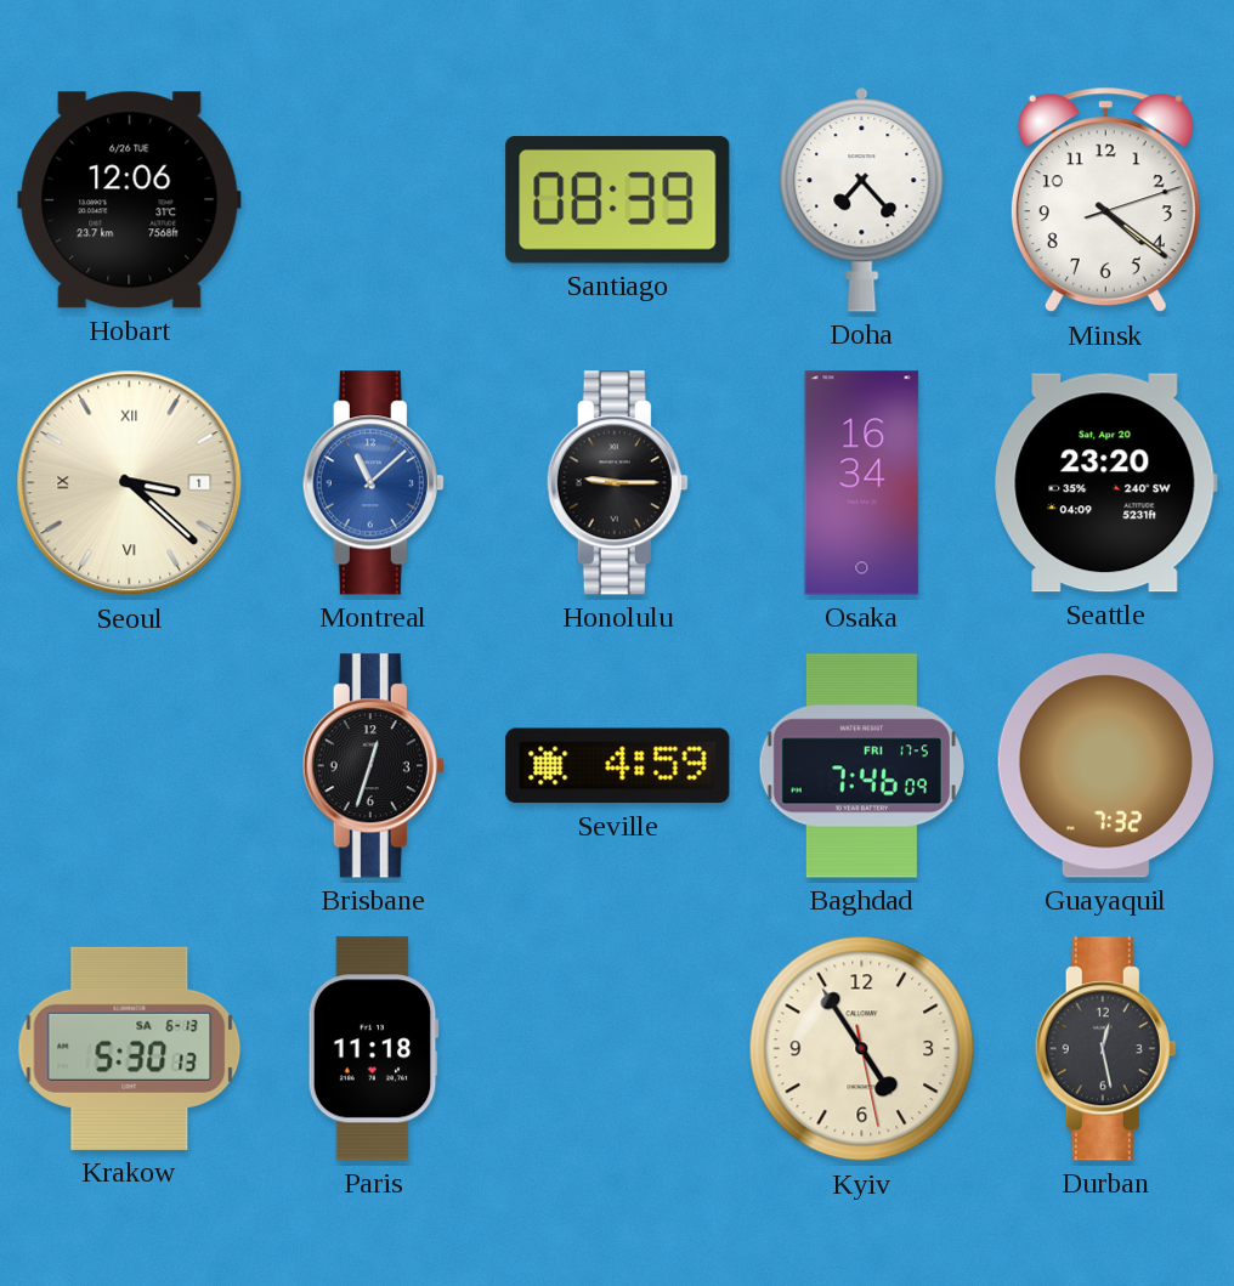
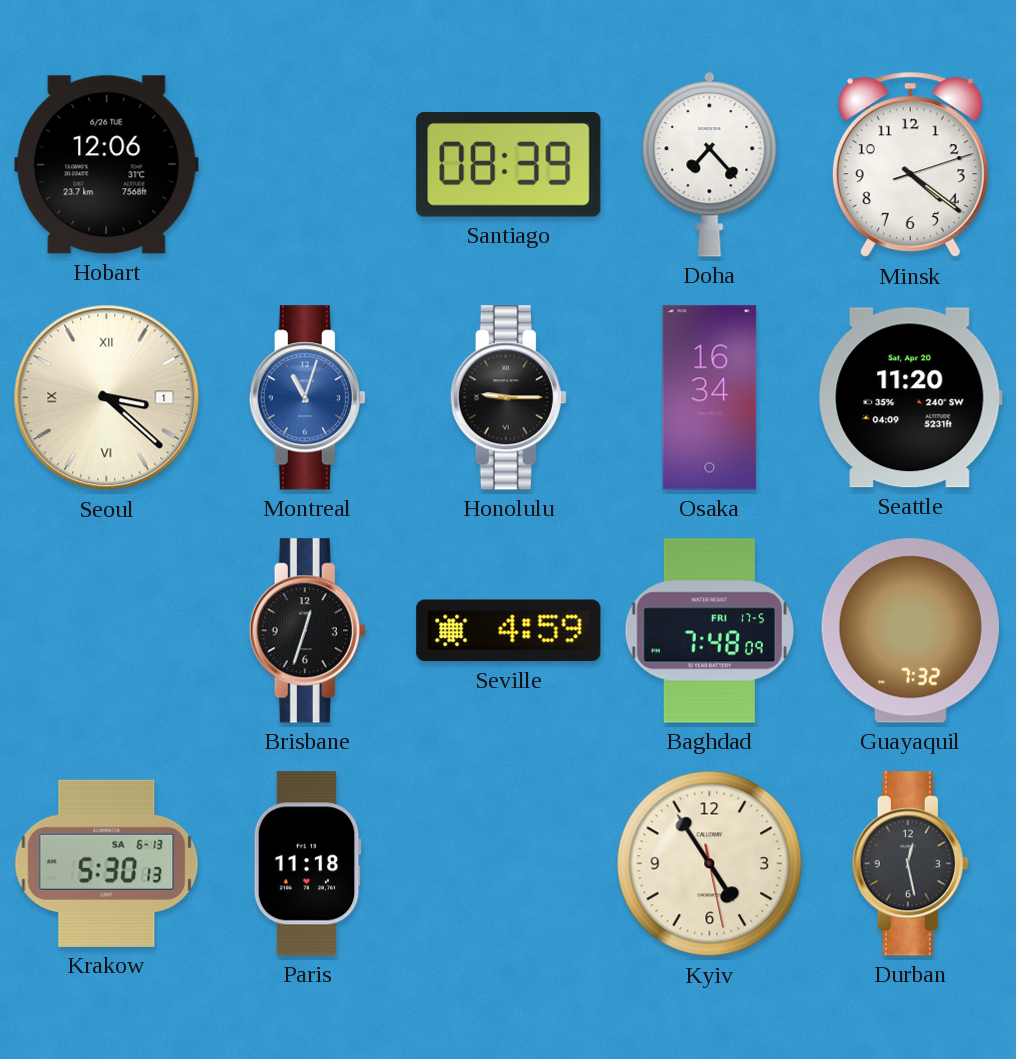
Montreal: 11:08 -> 11:03
Seattle: 23:20 -> 11:20
Baghdad: 7:46 -> 7:48
